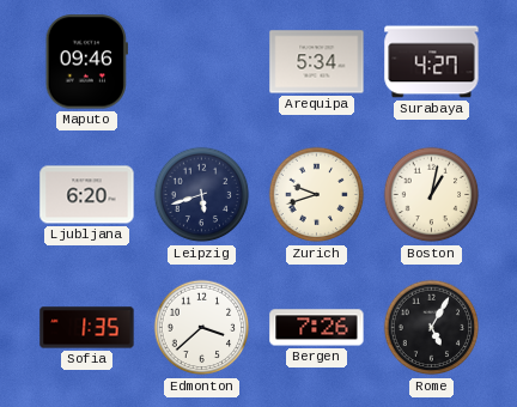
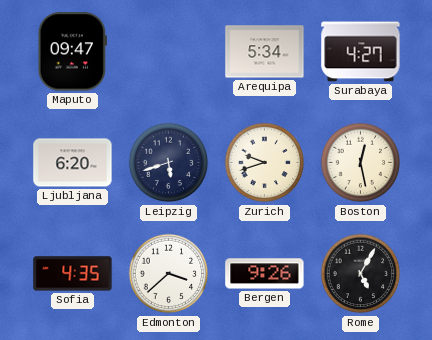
Maputo: 09:46 -> 09:47
Boston: 1:02 -> 12:28
Sofia: 1:35 -> 4:35
Bergen: 7:26 -> 9:26
